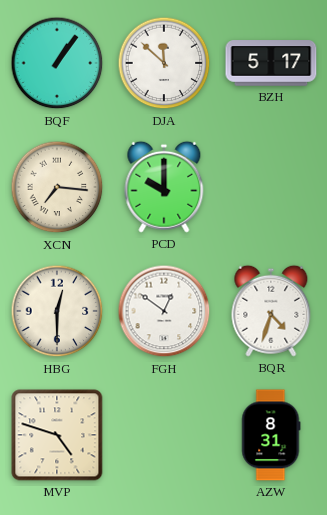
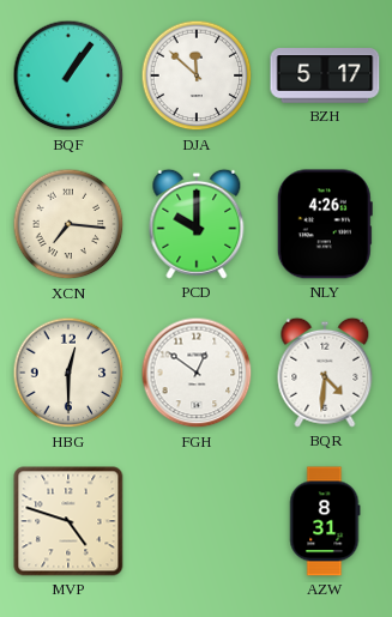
NLY: none -> 4:26
BQR: 4:33 -> 4:31
